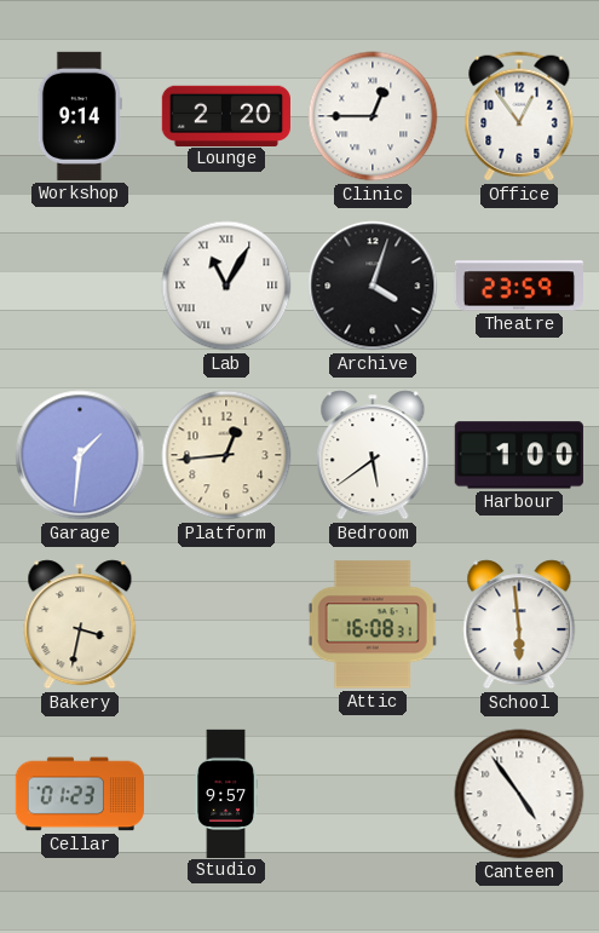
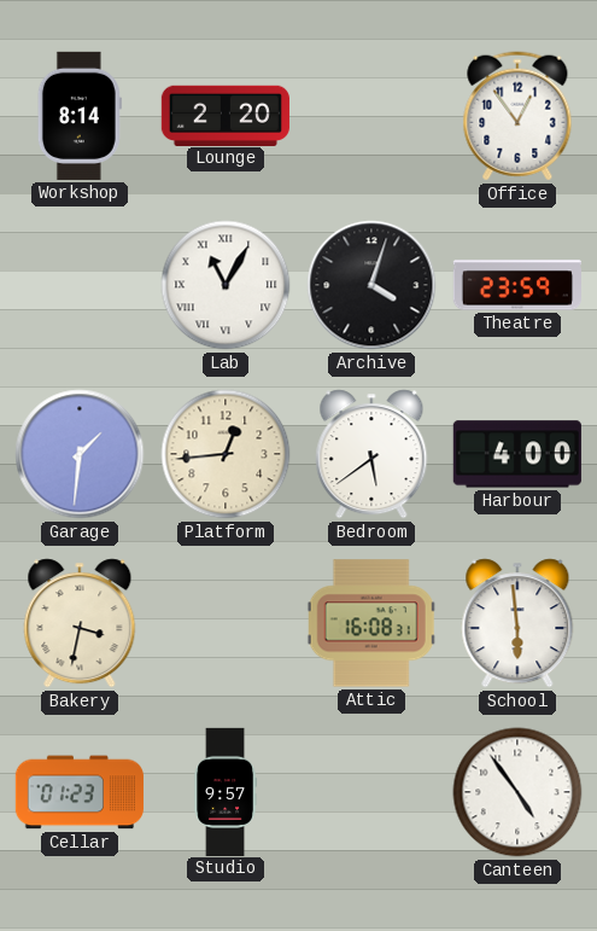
Workshop: 9:14 -> 8:14
Clinic: 12:45 -> none
Harbour: 1:00 -> 4:00
